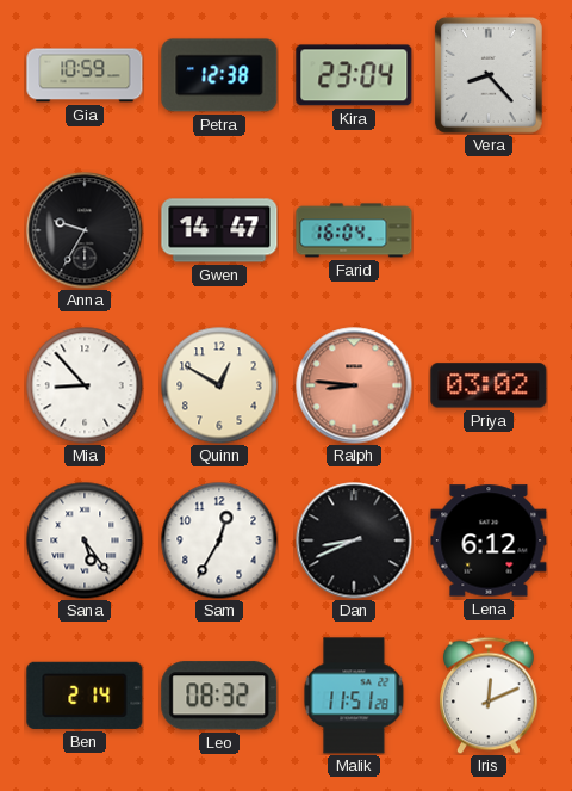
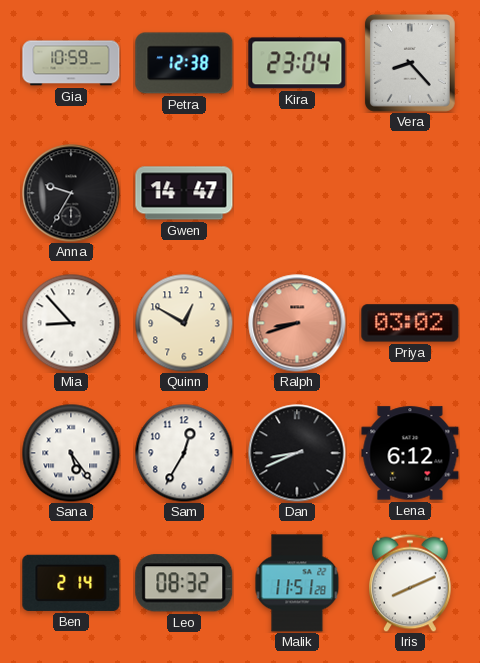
Farid: 16:04 -> none
Ralph: 8:46 -> 8:42
Iris: 12:11 -> 8:11
